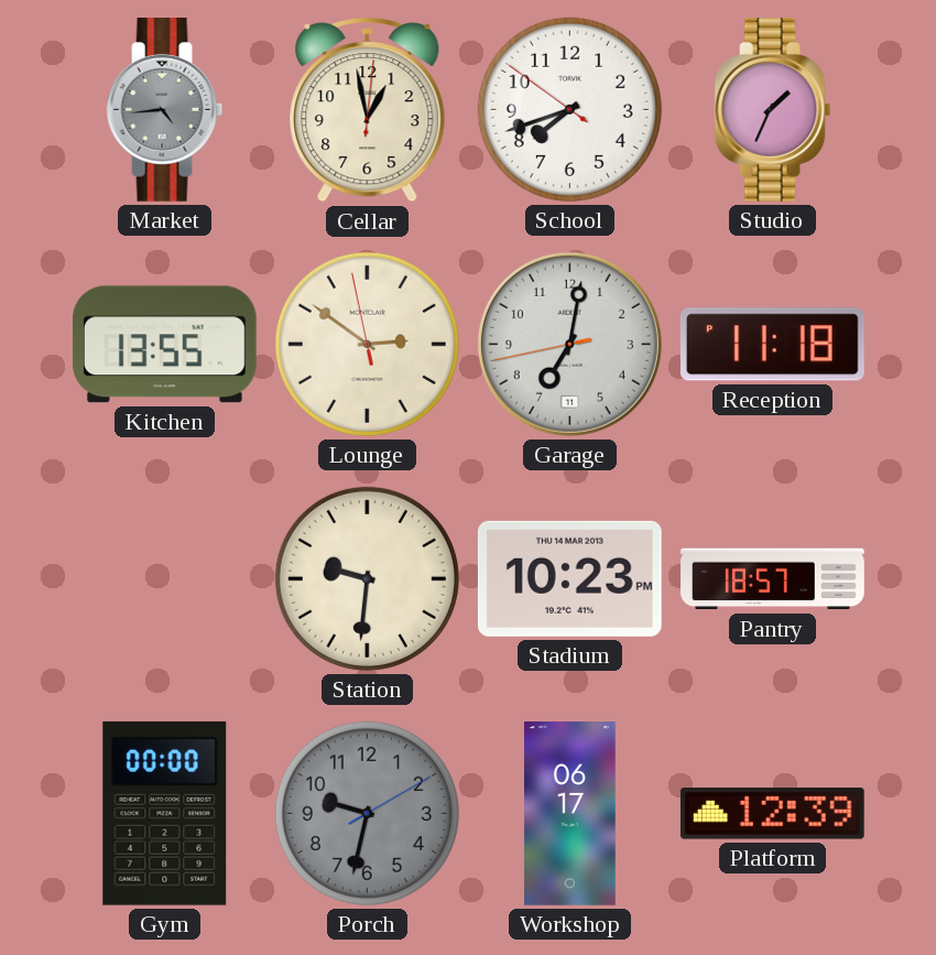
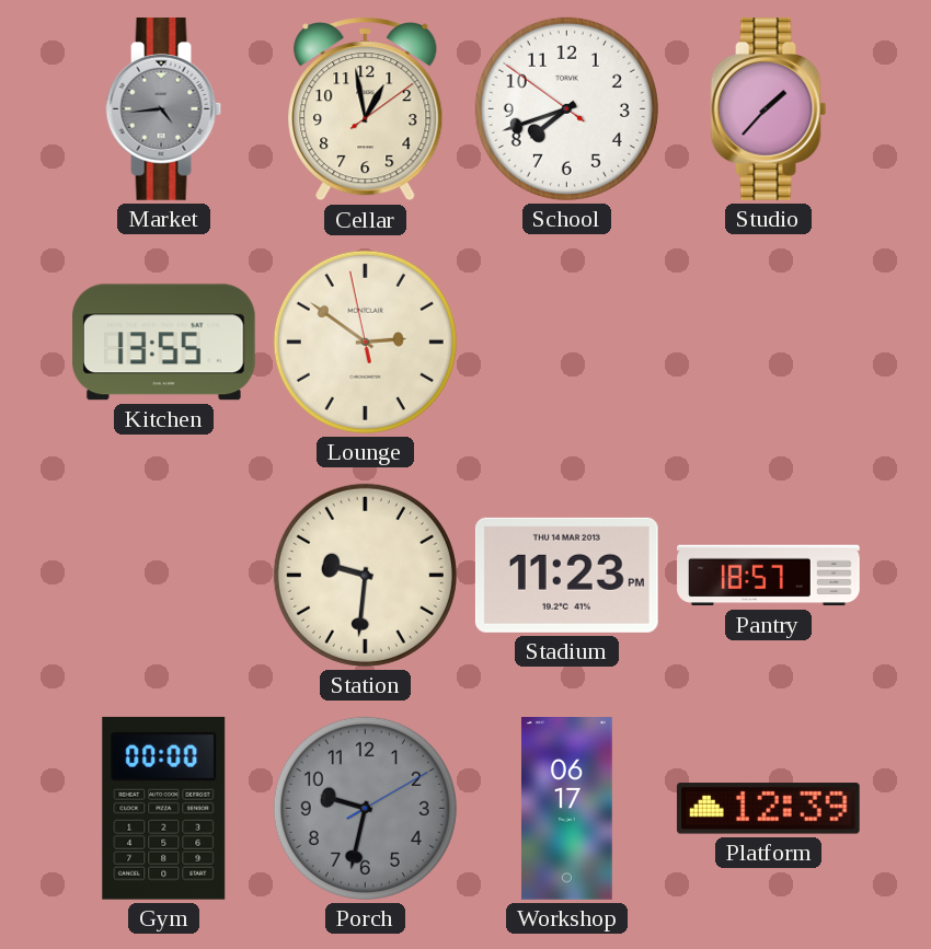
Cellar: 12:58:01 -> 12:58:09
Studio: 1:34 -> 1:37
Garage: 7:01 -> none
Reception: 11:18 -> none
Stadium: 10:23 -> 11:23
